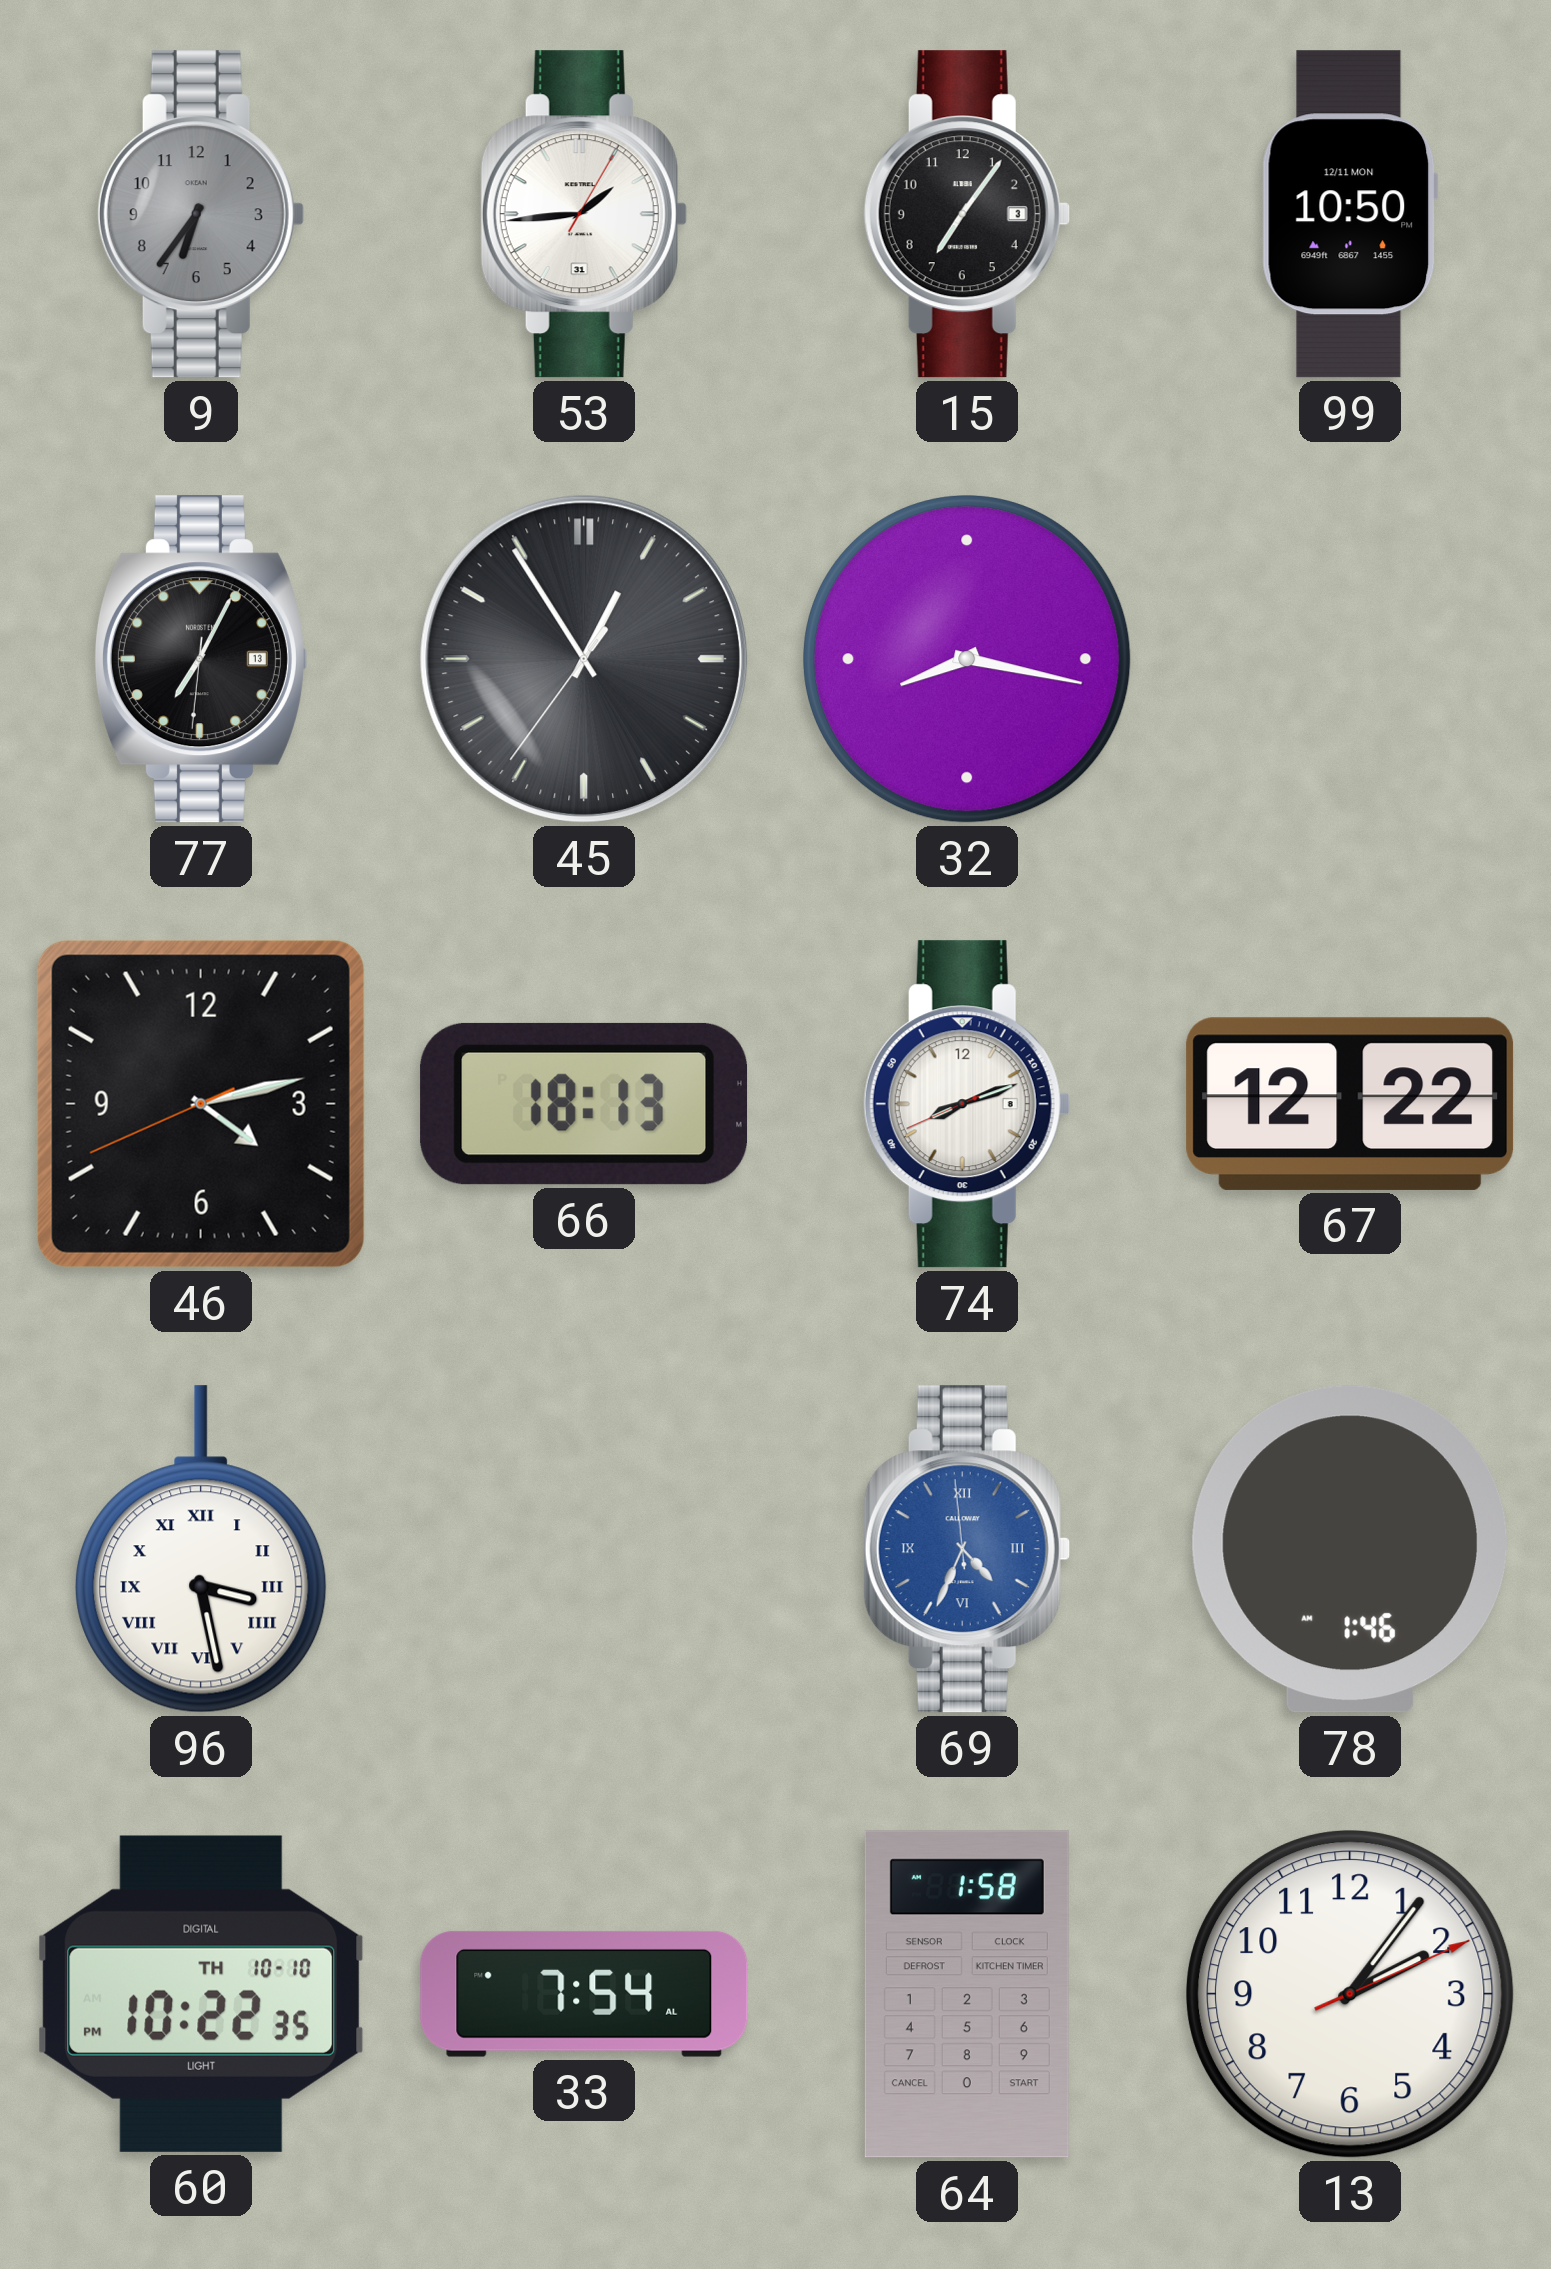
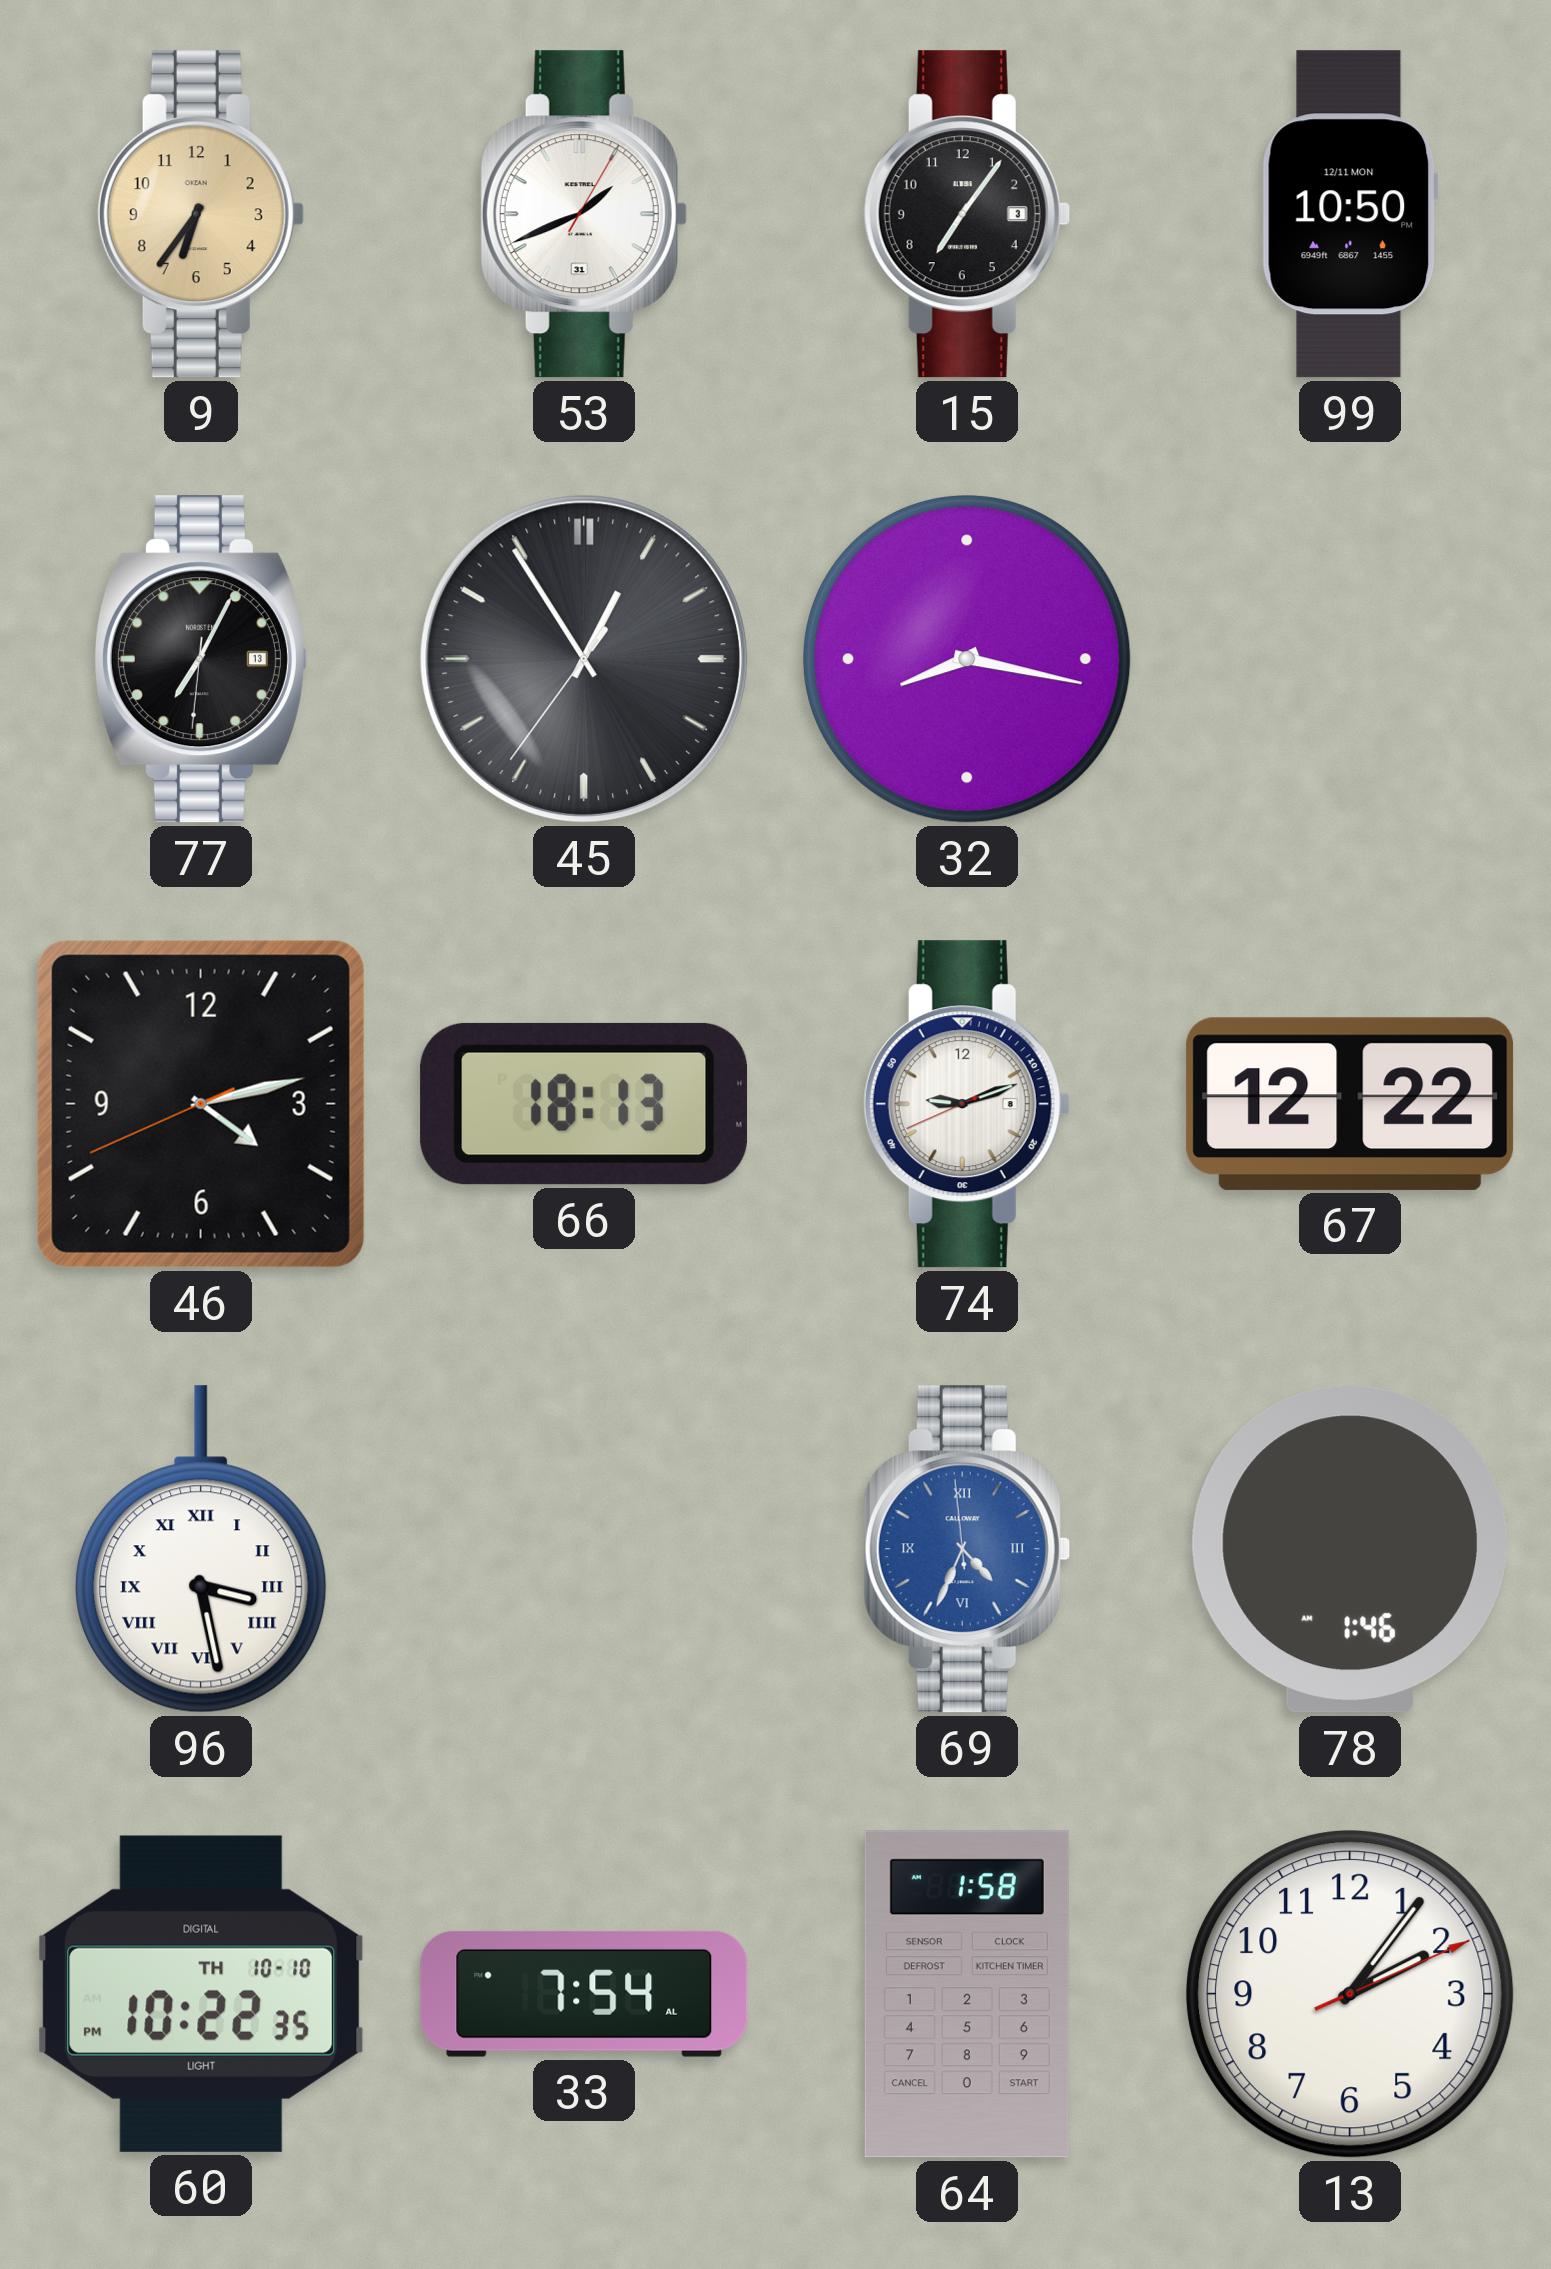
9 dial: grey -> champagne
53: 1:44 -> 1:41
74: 8:11 -> 9:11
